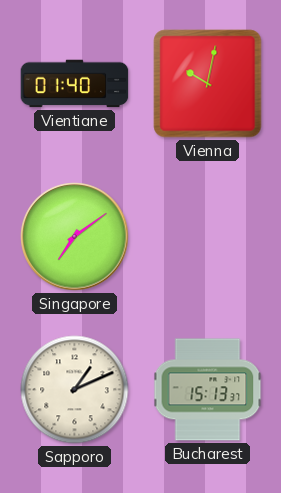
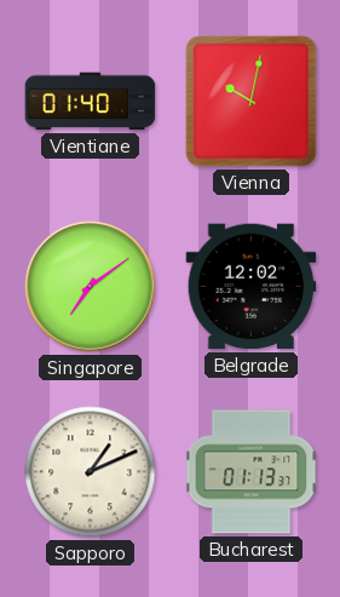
Belgrade: none -> 12:02
Bucharest: 15:13 -> 01:13
